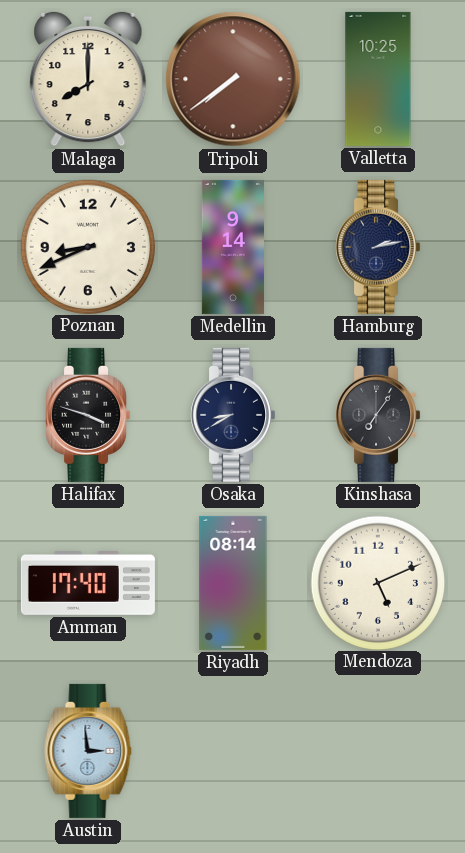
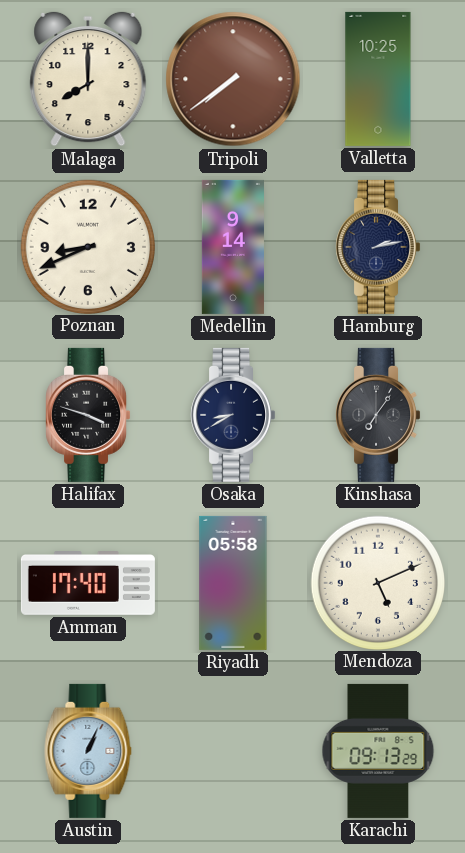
Riyadh: 08:14 -> 05:58
Austin: 2:59 -> 1:04
Karachi: none -> 09:13
